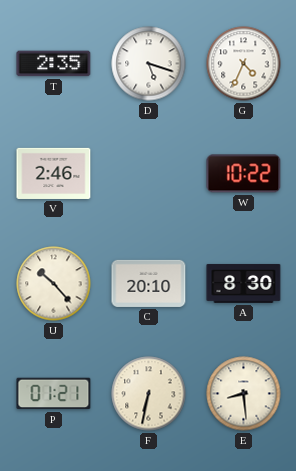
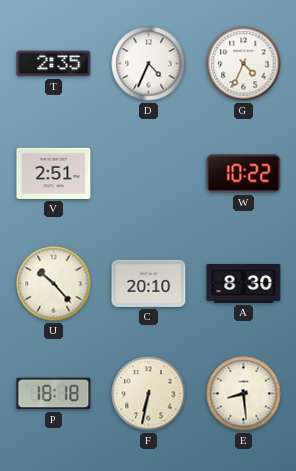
D: 5:18 -> 4:34
V: 2:46 -> 2:51
P: 01:21 -> 18:18
